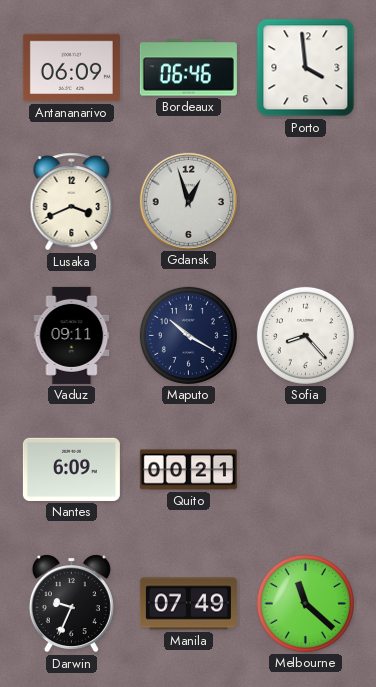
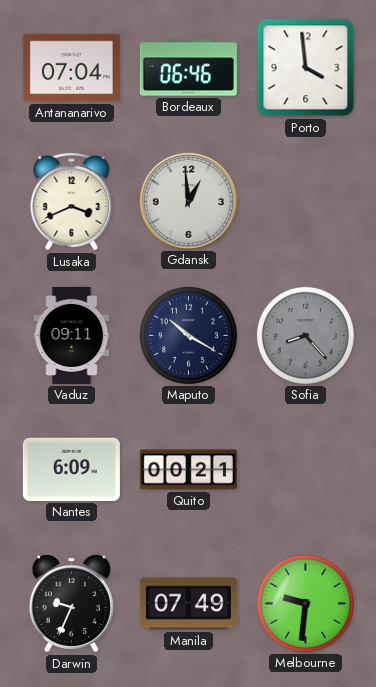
Antananarivo: 06:09 -> 07:04
Gdansk: 12:57 -> 12:59
Sofia dial: white -> grey
Melbourne: 11:22 -> 9:31
